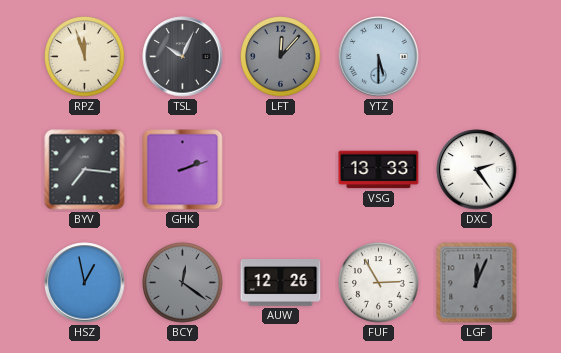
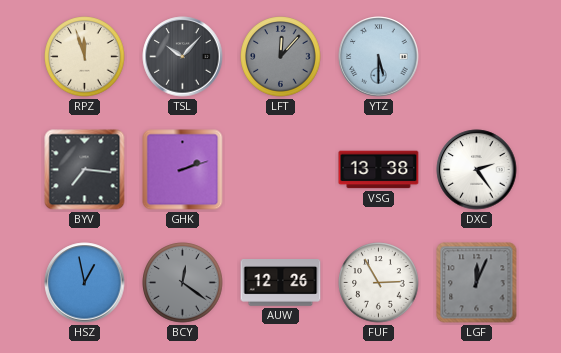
TSL: 10:04 -> 10:07
VSG: 13:33 -> 13:38
